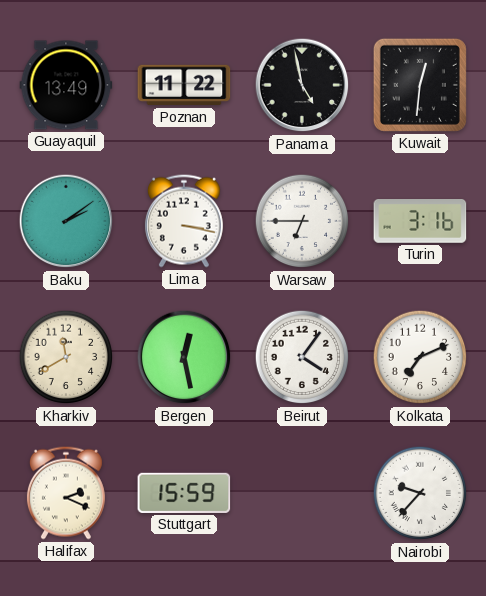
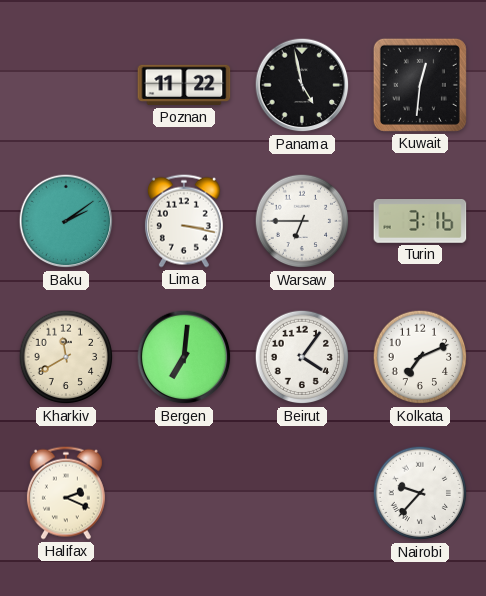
Guayaquil: 13:49 -> none
Bergen: 12:28 -> 7:01
Stuttgart: 15:59 -> none
